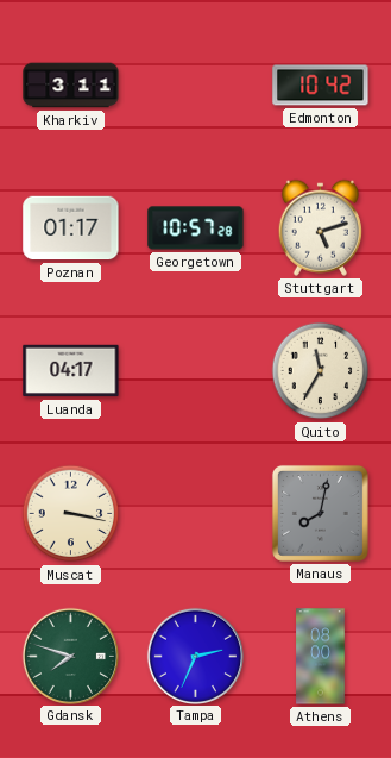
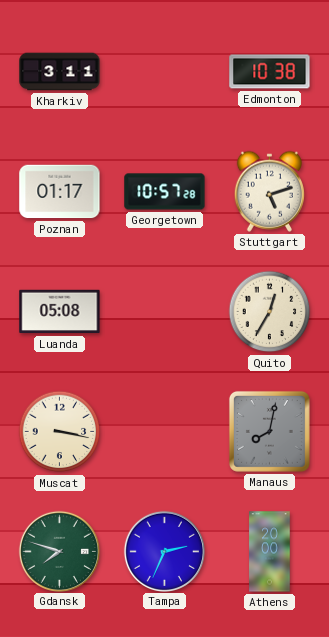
Edmonton: 10:42 -> 10:38
Luanda: 04:17 -> 05:08
Quito: 11:35 -> 12:35
Athens: 08:00 -> 20:00
